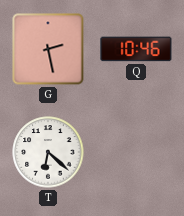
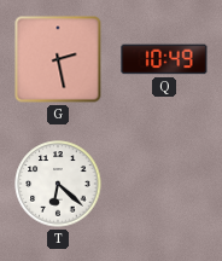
Q: 10:46 -> 10:49
